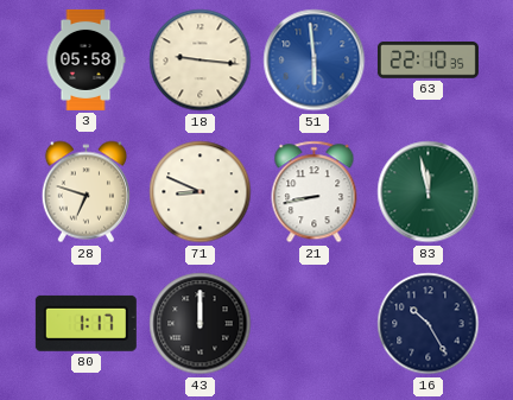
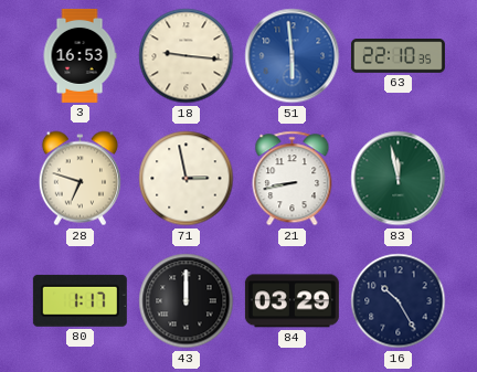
3: 05:58 -> 16:53
71: 8:49 -> 2:58
84: none -> 03:29
